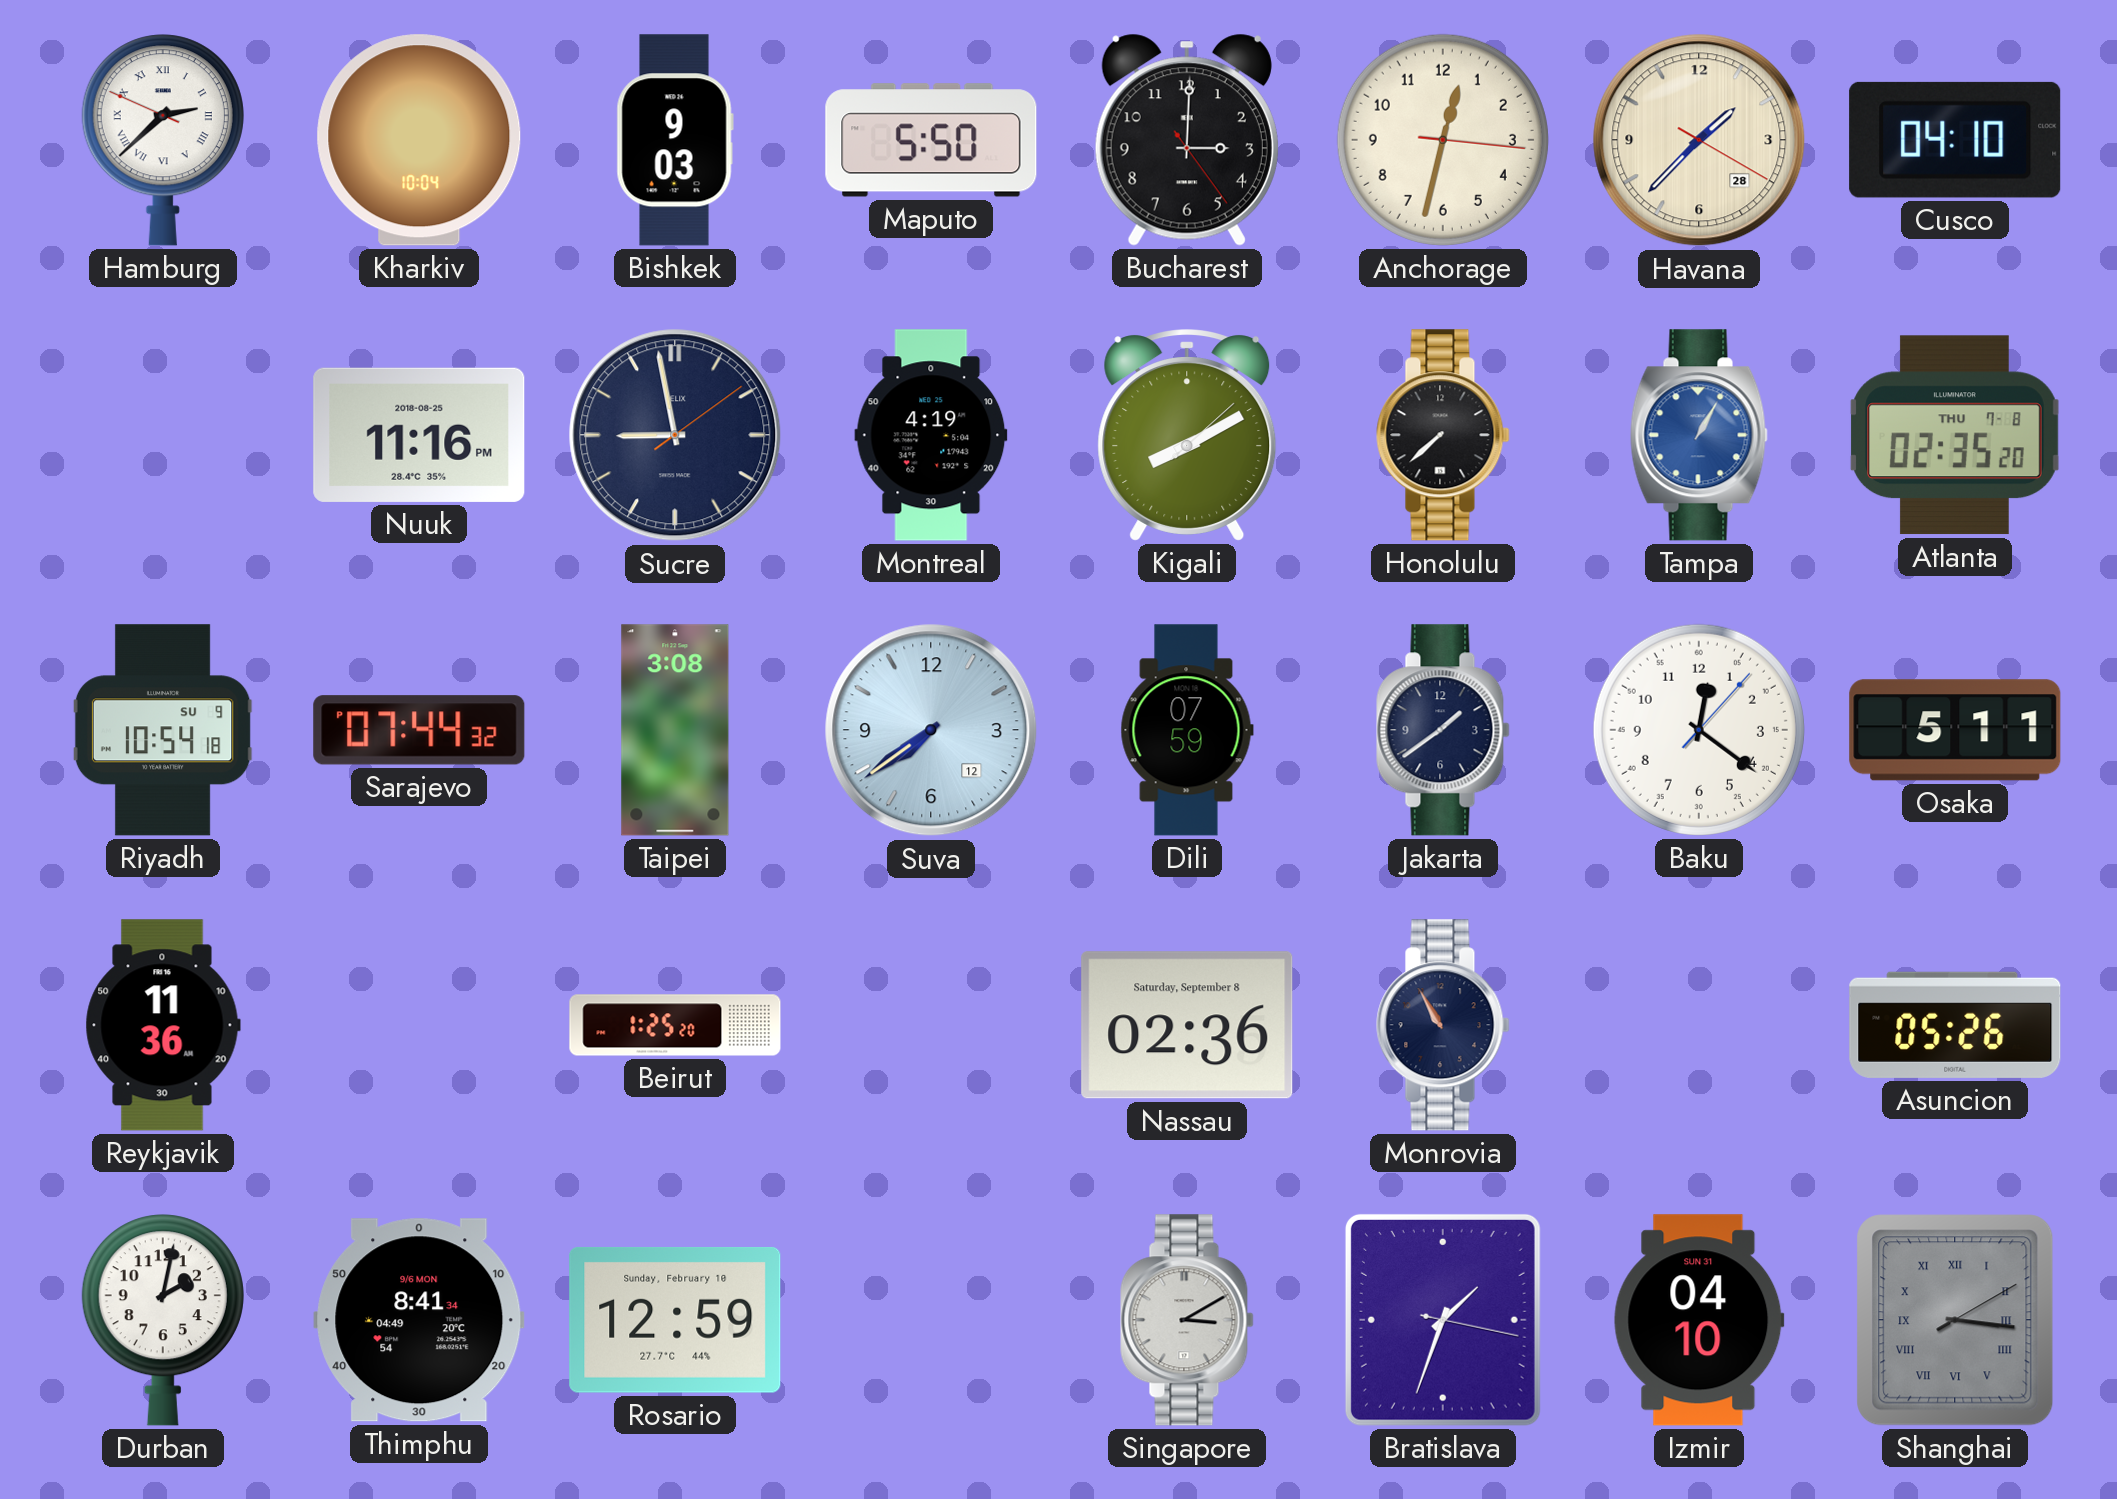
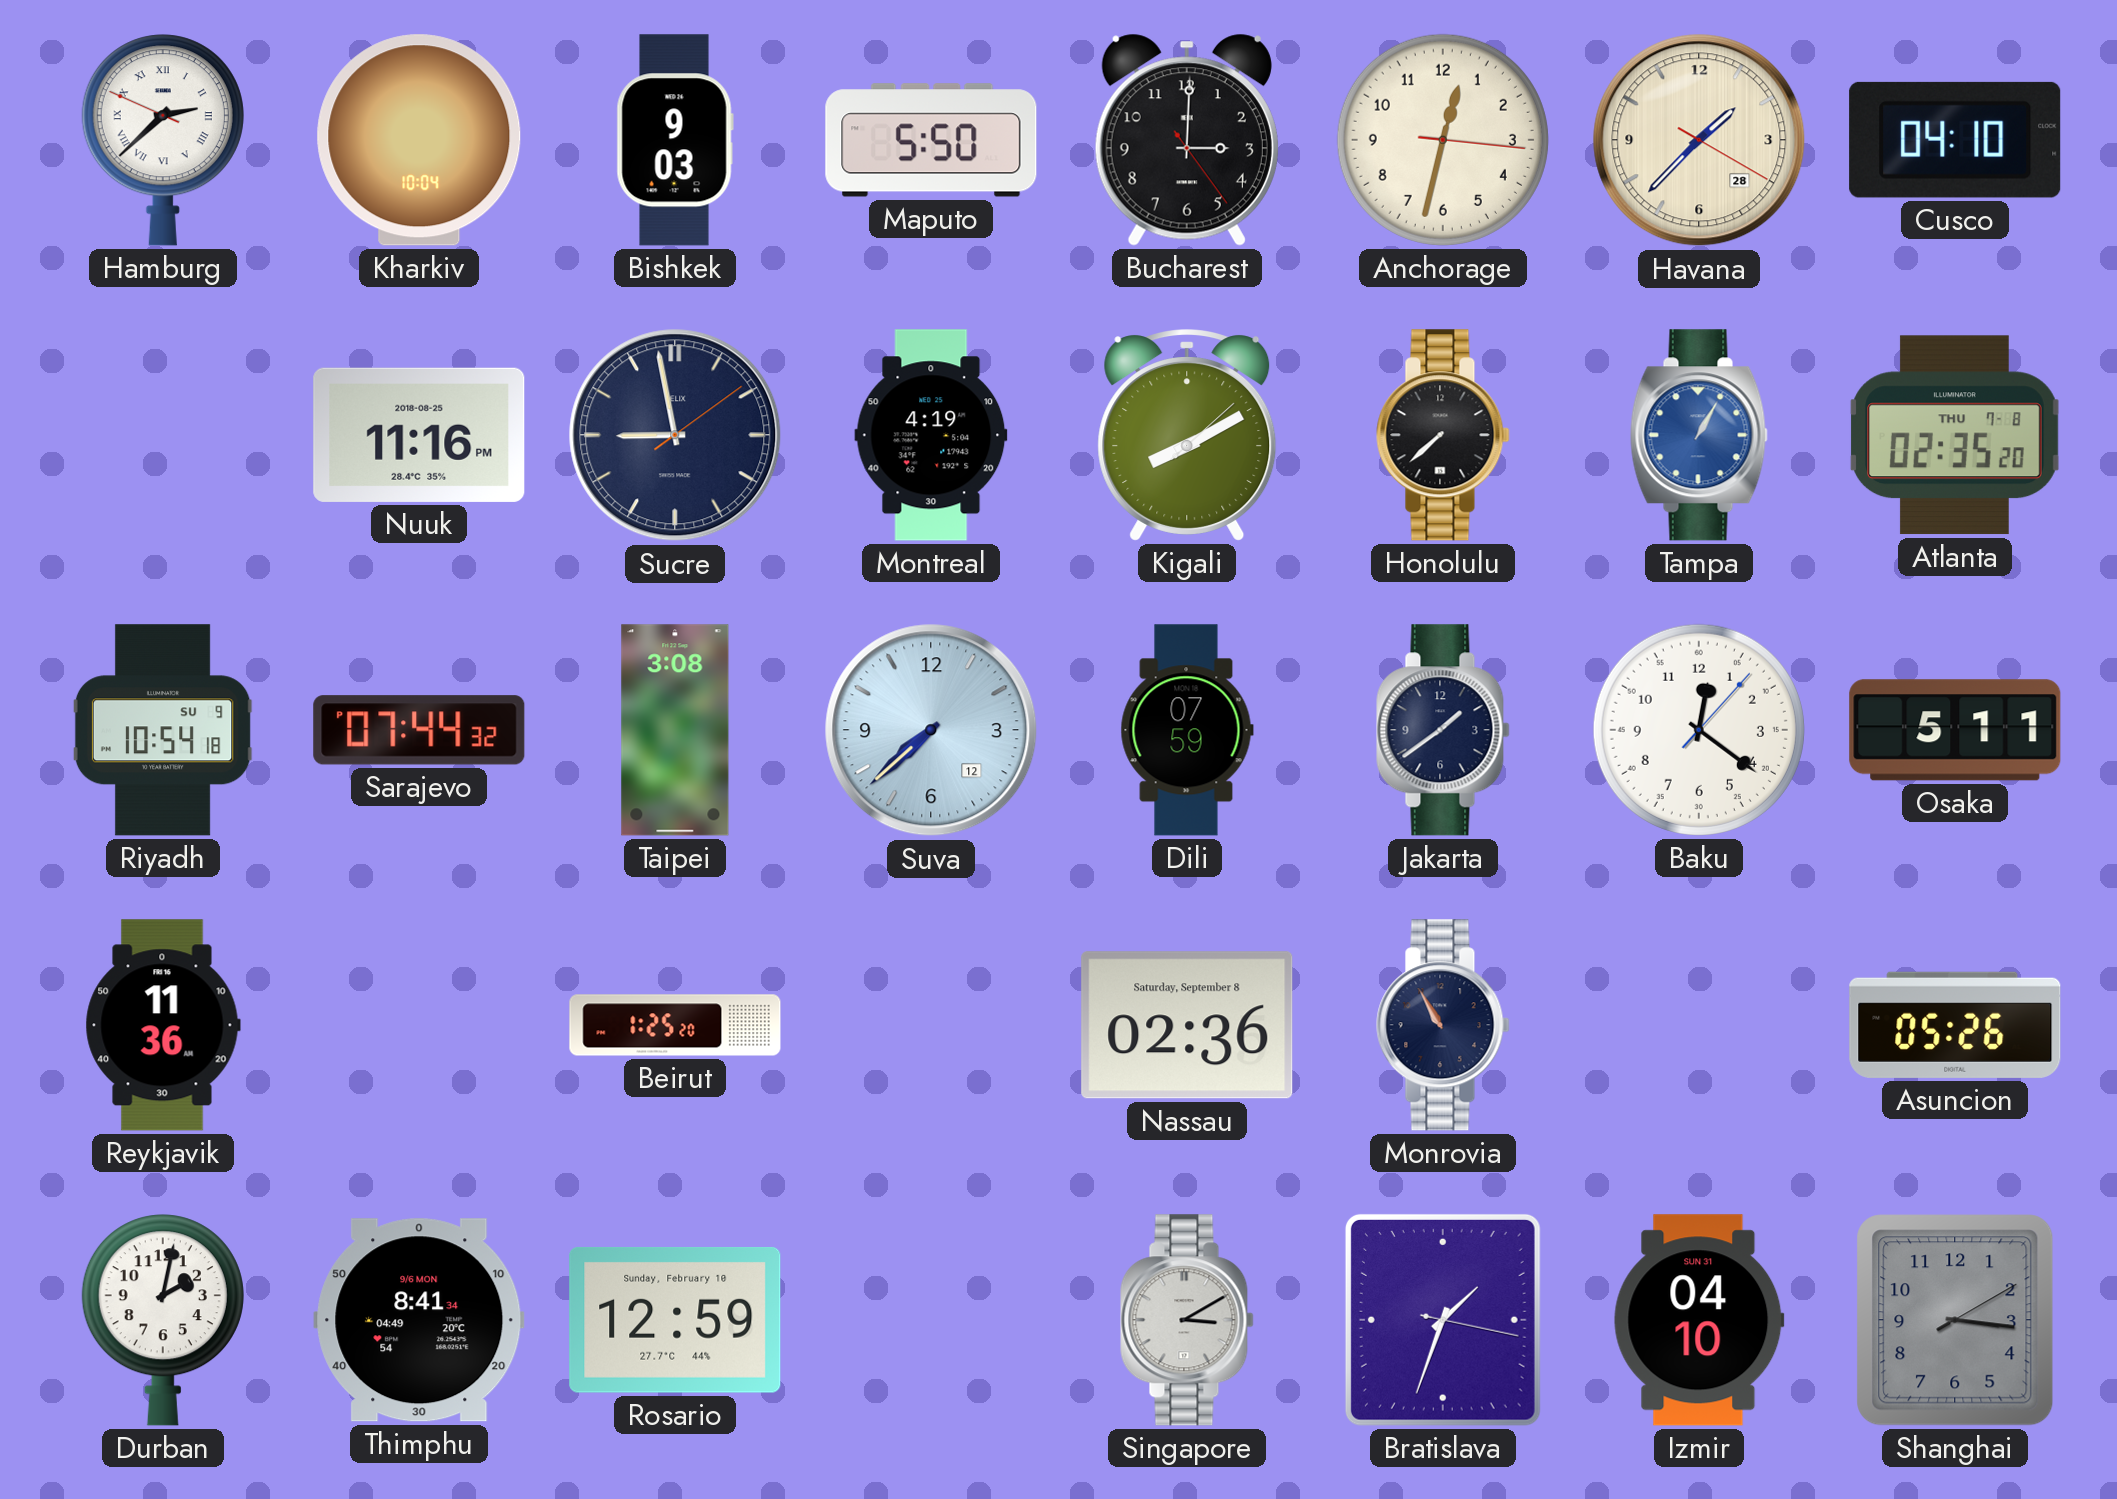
Suva: 7:39 -> 7:38
Shanghai numerals: Roman -> Arabic
